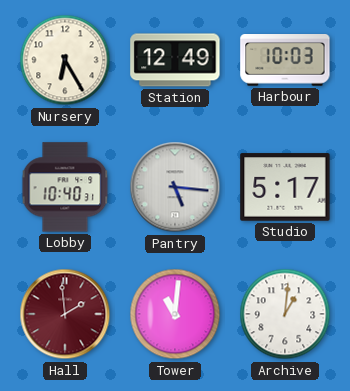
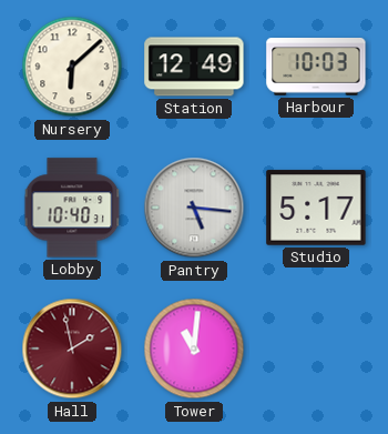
Nursery: 6:25 -> 6:08
Hall: 1:59 -> 1:58
Archive: 1:01 -> none
